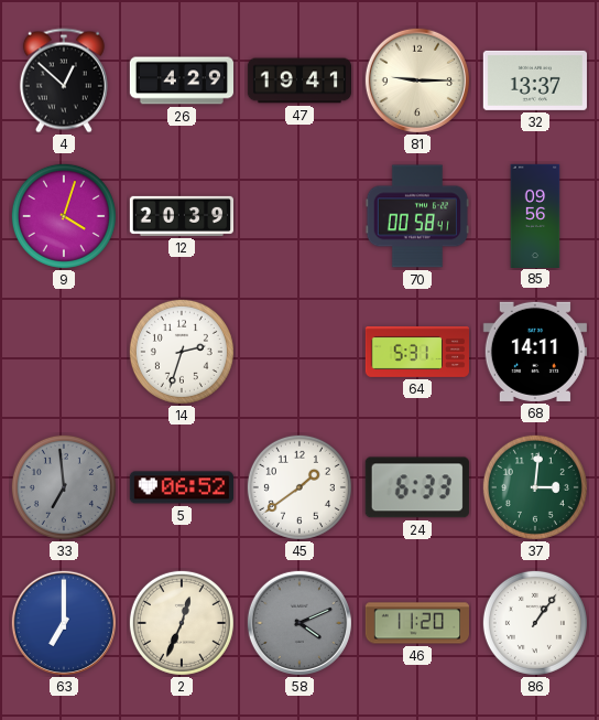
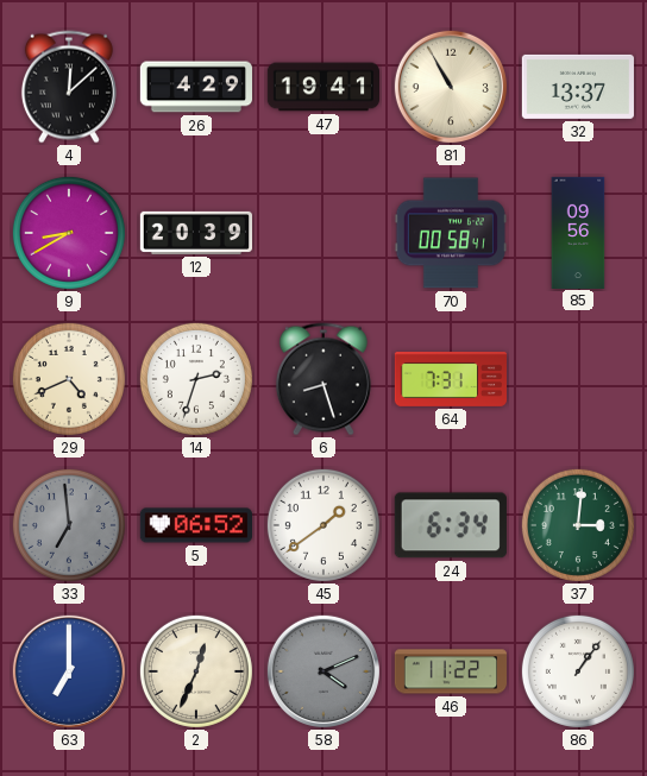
4: 12:52 -> 12:08
81: 9:15 -> 10:55
9: 4:03 -> 8:40
29: none -> 4:41
6: none -> 8:27
64: 5:31 -> 7:31
68: 14:11 -> none
24: 6:33 -> 6:34
46: 11:20 -> 11:22
